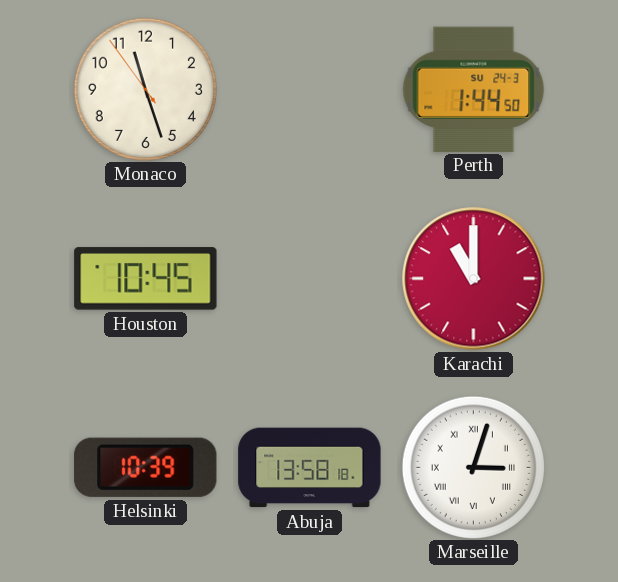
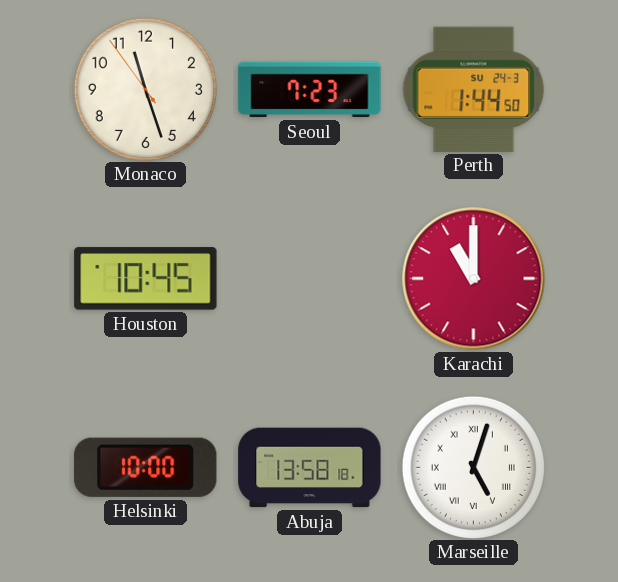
Seoul: none -> 7:23
Helsinki: 10:39 -> 10:00
Marseille: 3:03 -> 5:03
